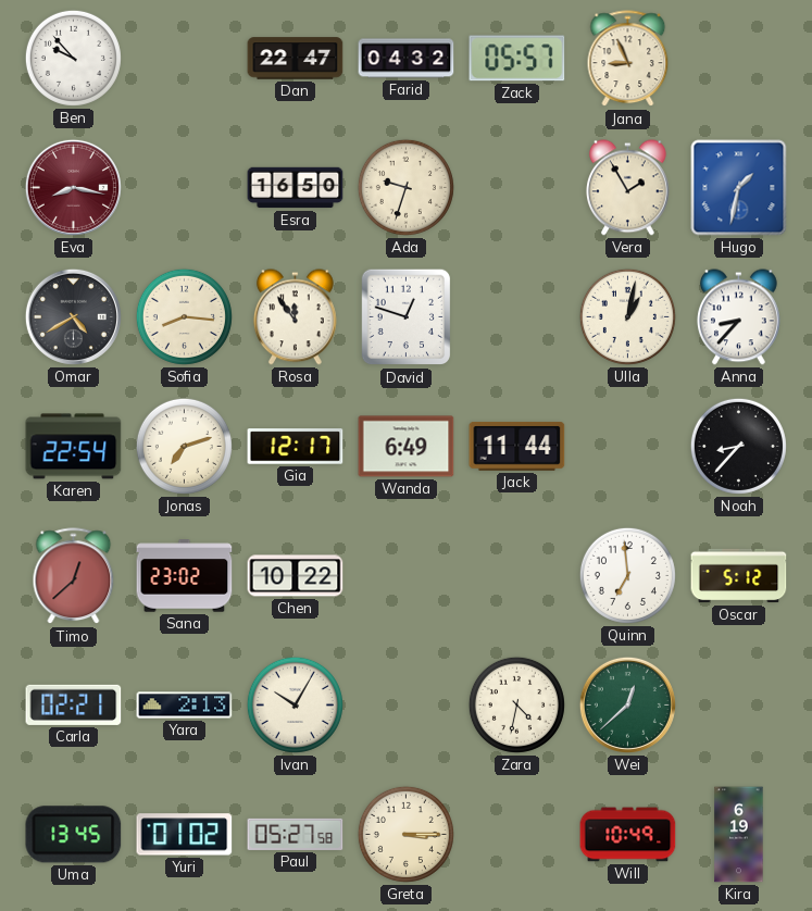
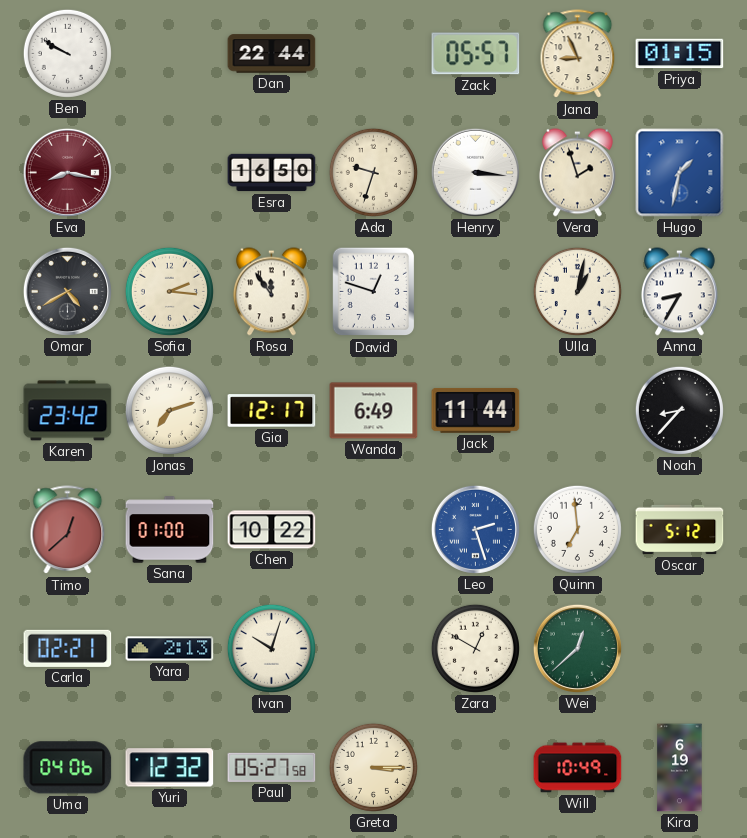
Ben: 9:53 -> 9:50
Dan: 22:47 -> 22:44
Farid: 04:32 -> none
Priya: none -> 01:15
Henry: none -> 3:16
Vera: 1:55 -> 1:57
Sofia: 8:16 -> 2:16
Anna: 8:37 -> 8:35
Karen: 22:54 -> 23:42
Sana: 23:02 -> 01:00
Leo: none -> 2:27
Ivan: 10:05 -> 10:03
Zara: 4:32 -> 12:50
Uma: 13:45 -> 04:06
Yuri: 01:02 -> 12:32
